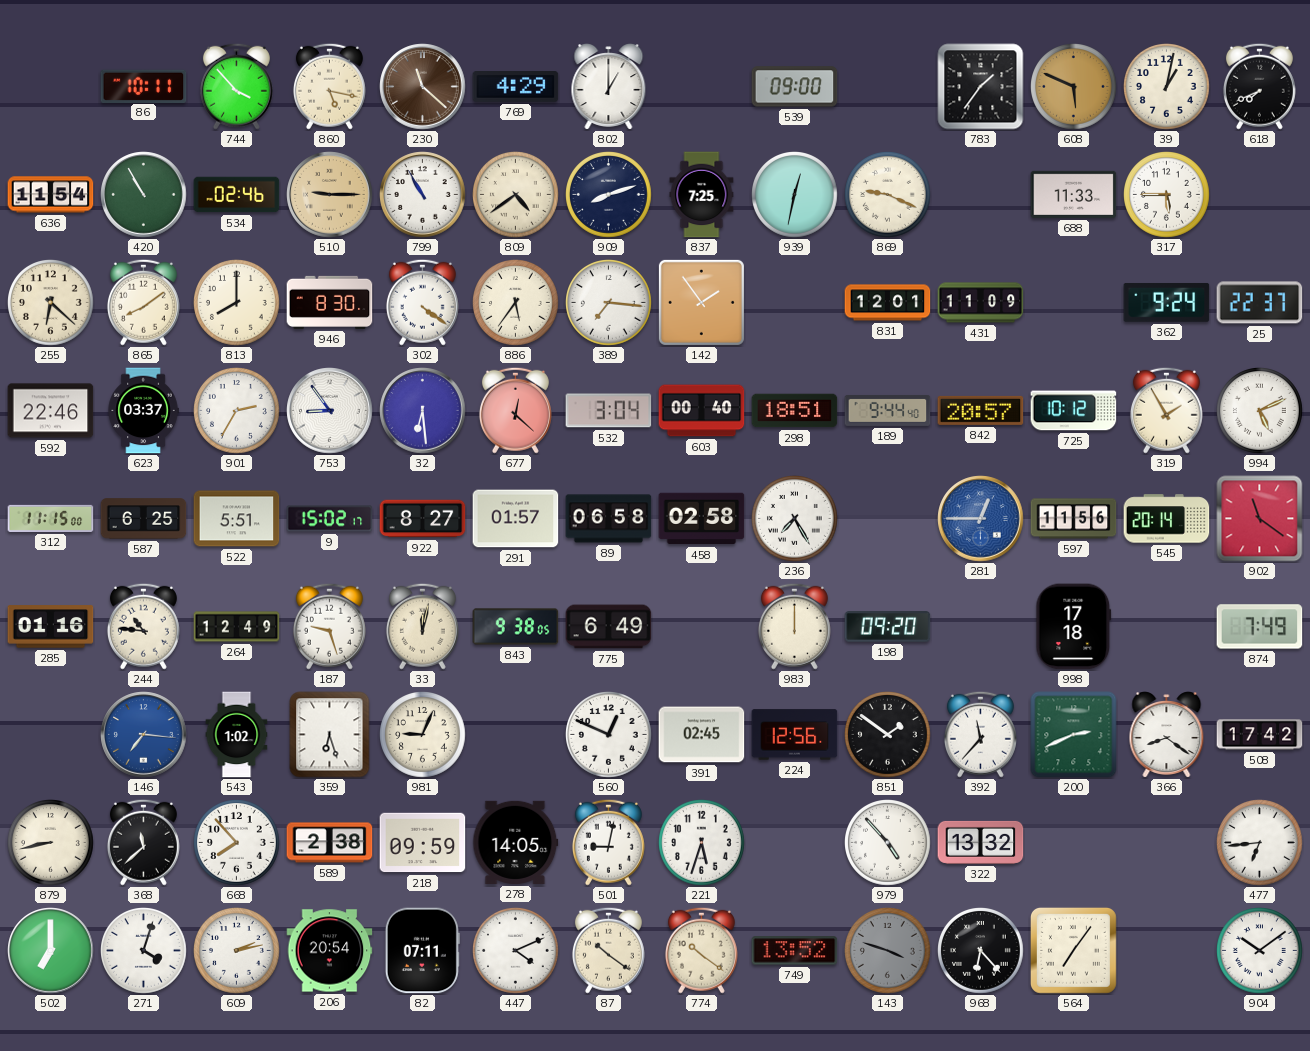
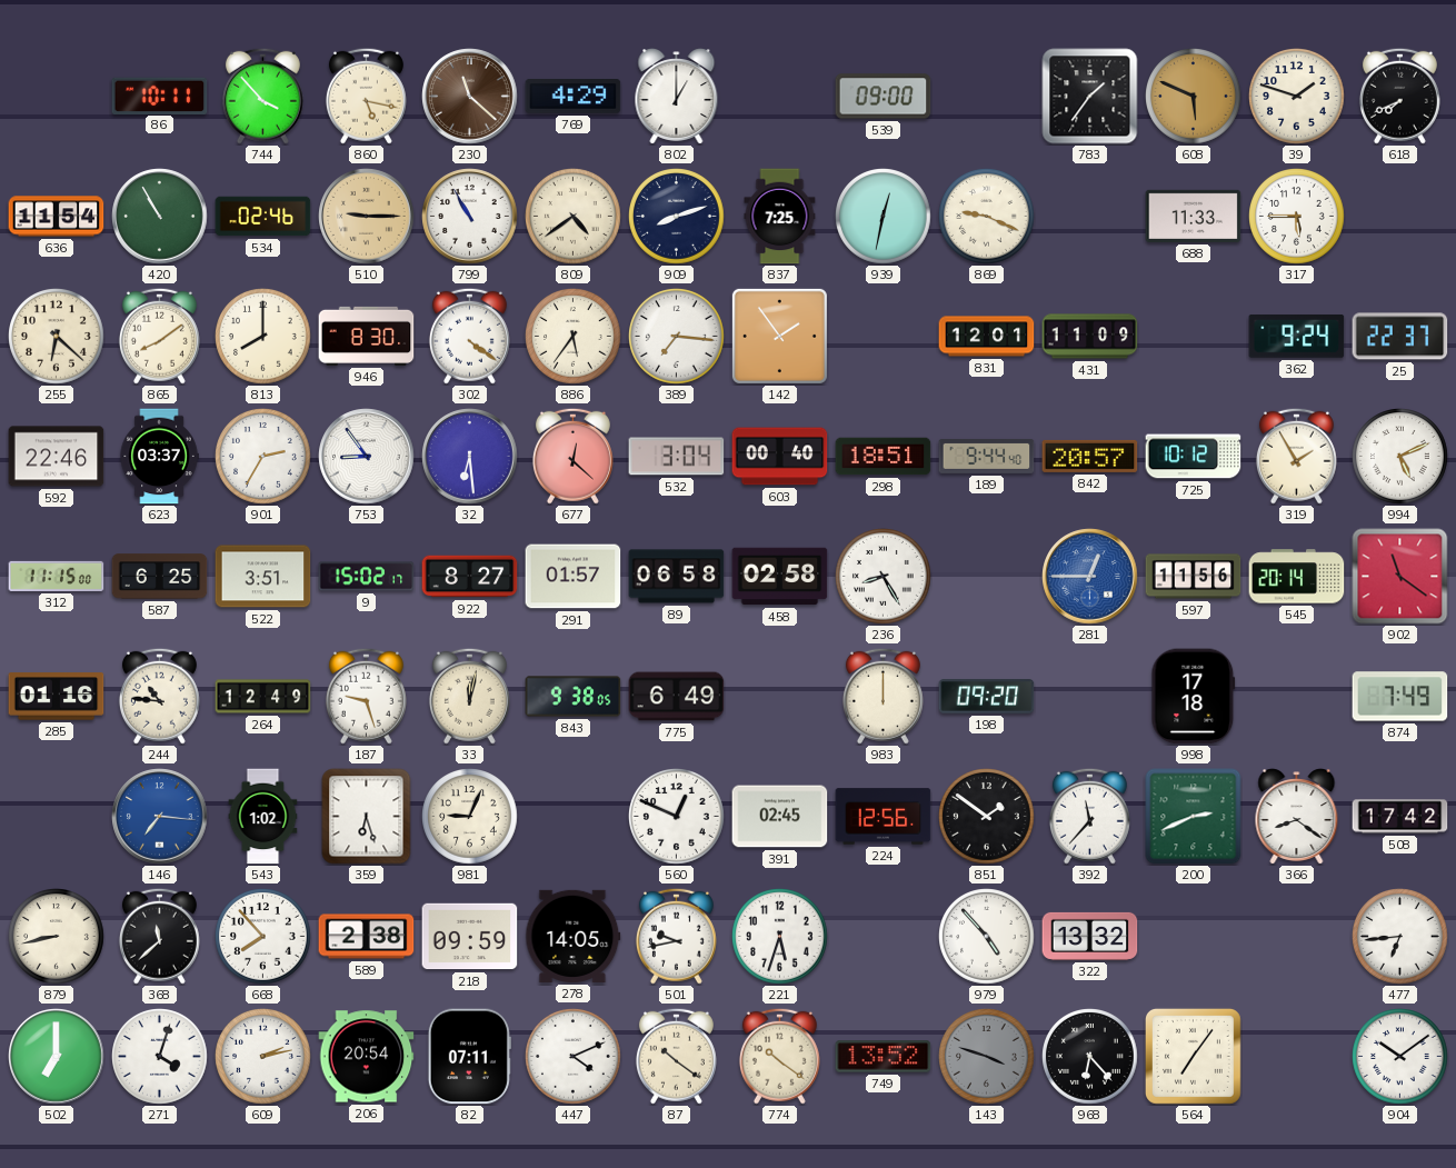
39: 1:02 -> 1:48
522: 5:51 -> 3:51
236: 7:25 -> 8:25
501: 9:02 -> 9:43
